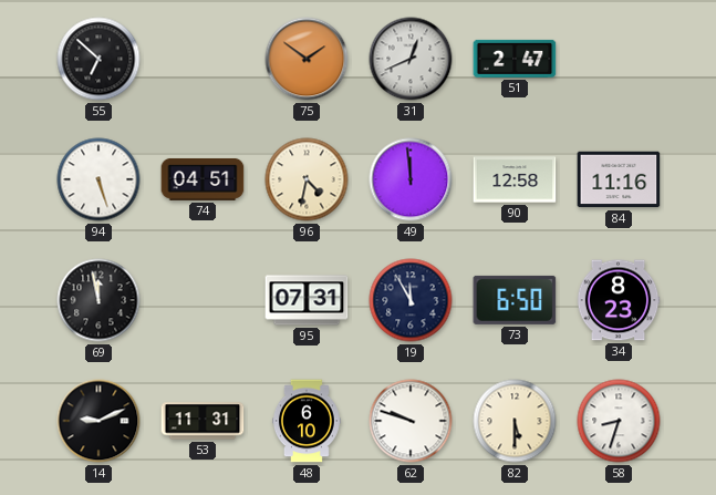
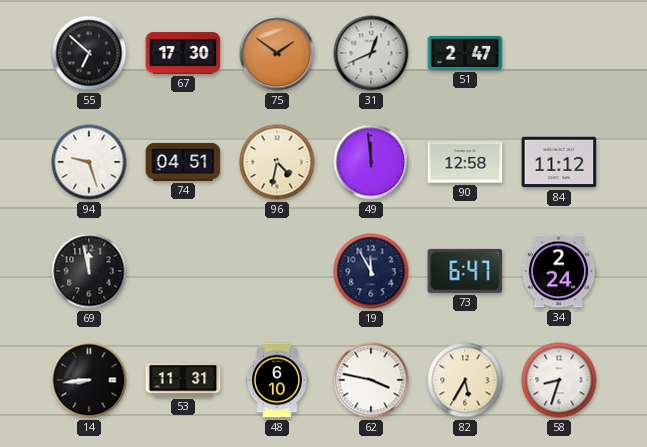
67: none -> 17:30
94: 5:27 -> 9:27
84: 11:16 -> 11:12
95: 07:31 -> none
73: 6:50 -> 6:47
34: 8:23 -> 2:24
14: 9:11 -> 8:44
62: 9:48 -> 3:47
82: 5:30 -> 5:35
